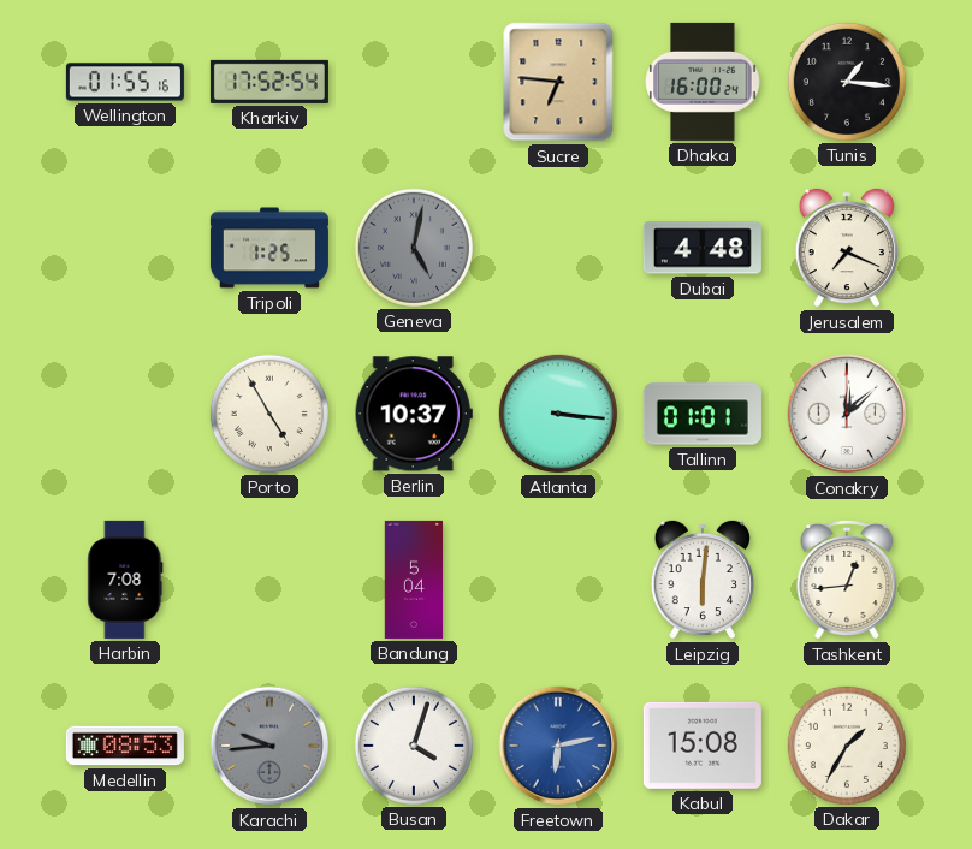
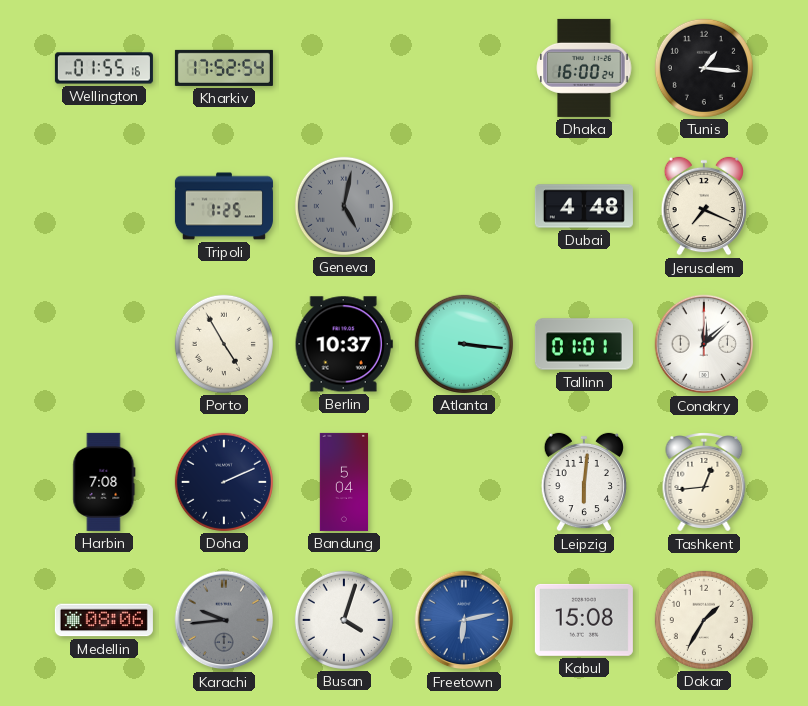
Sucre: 6:46 -> none
Doha: none -> 2:11
Medellin: 08:53 -> 08:06
